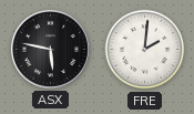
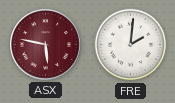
ASX dial: black -> burgundy
